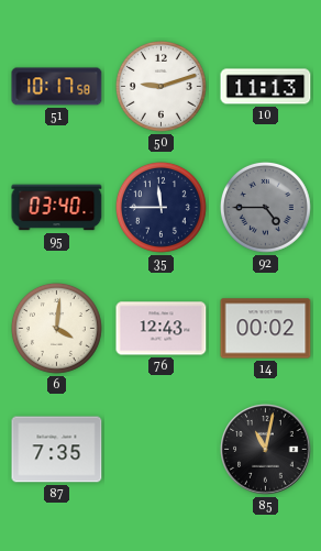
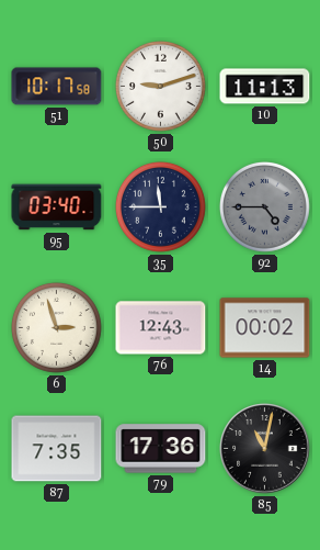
6: 4:01 -> 2:57
79: none -> 17:36
